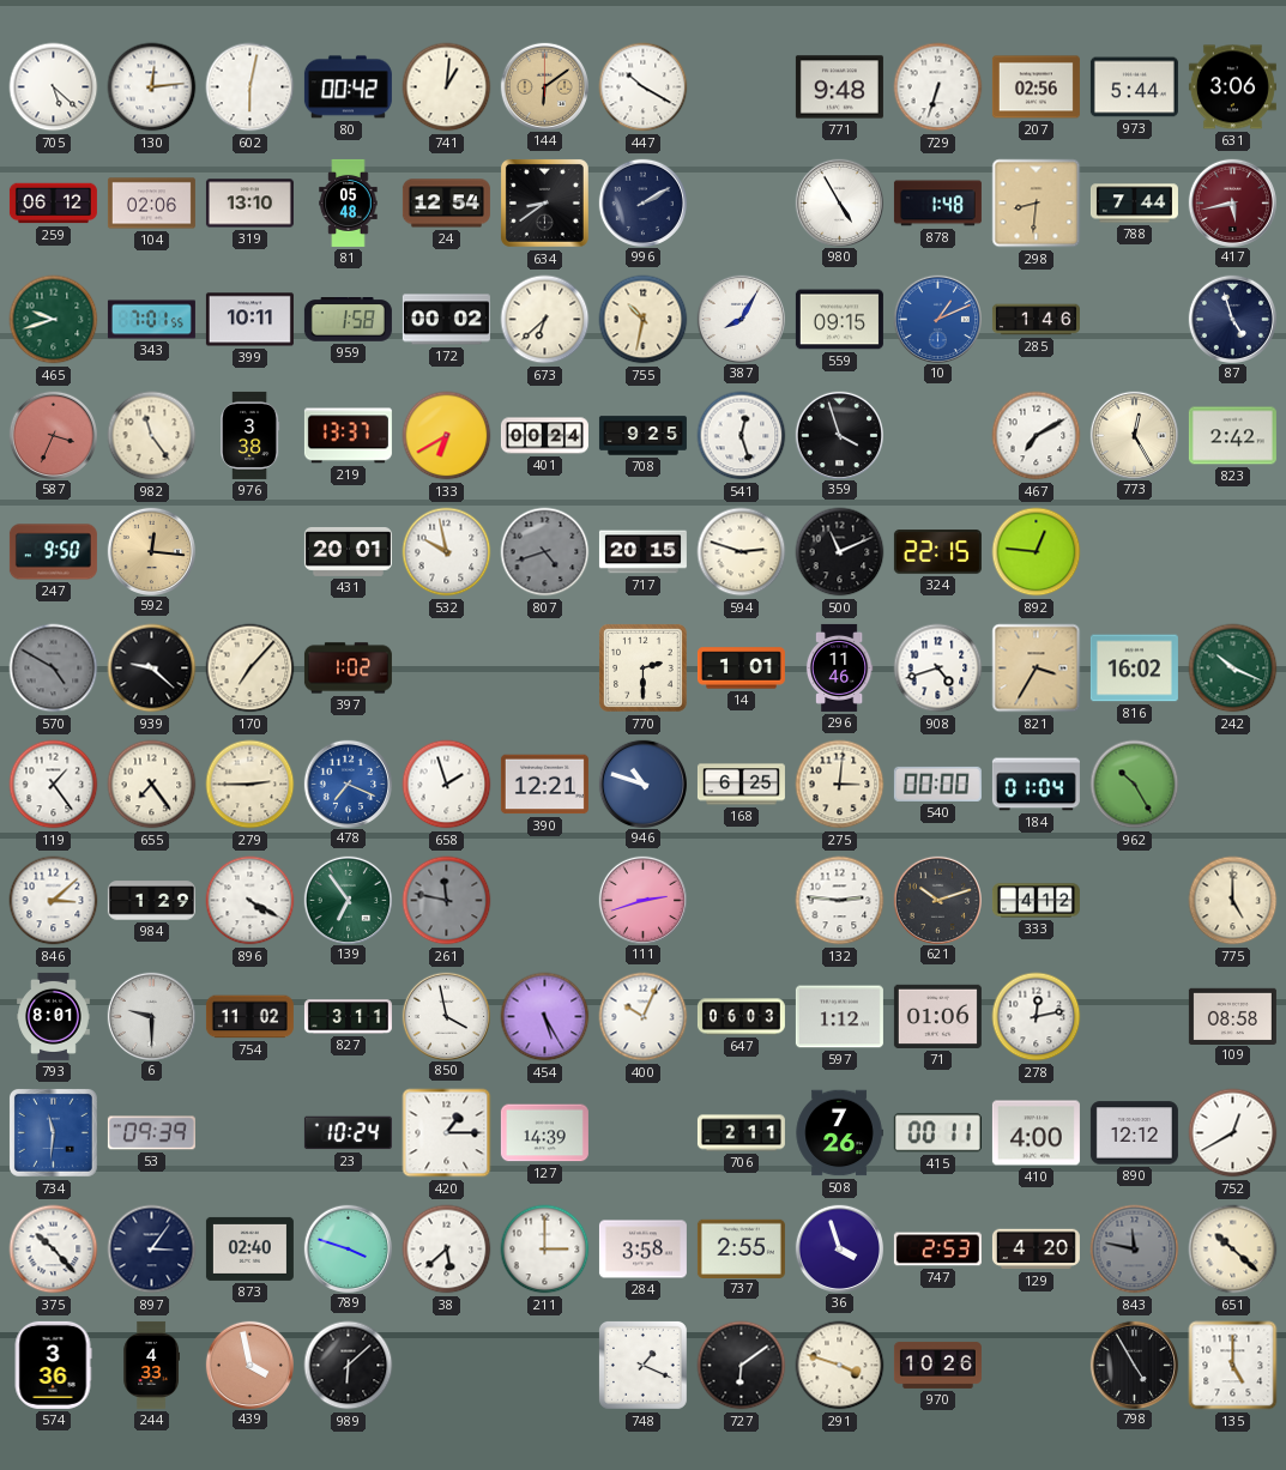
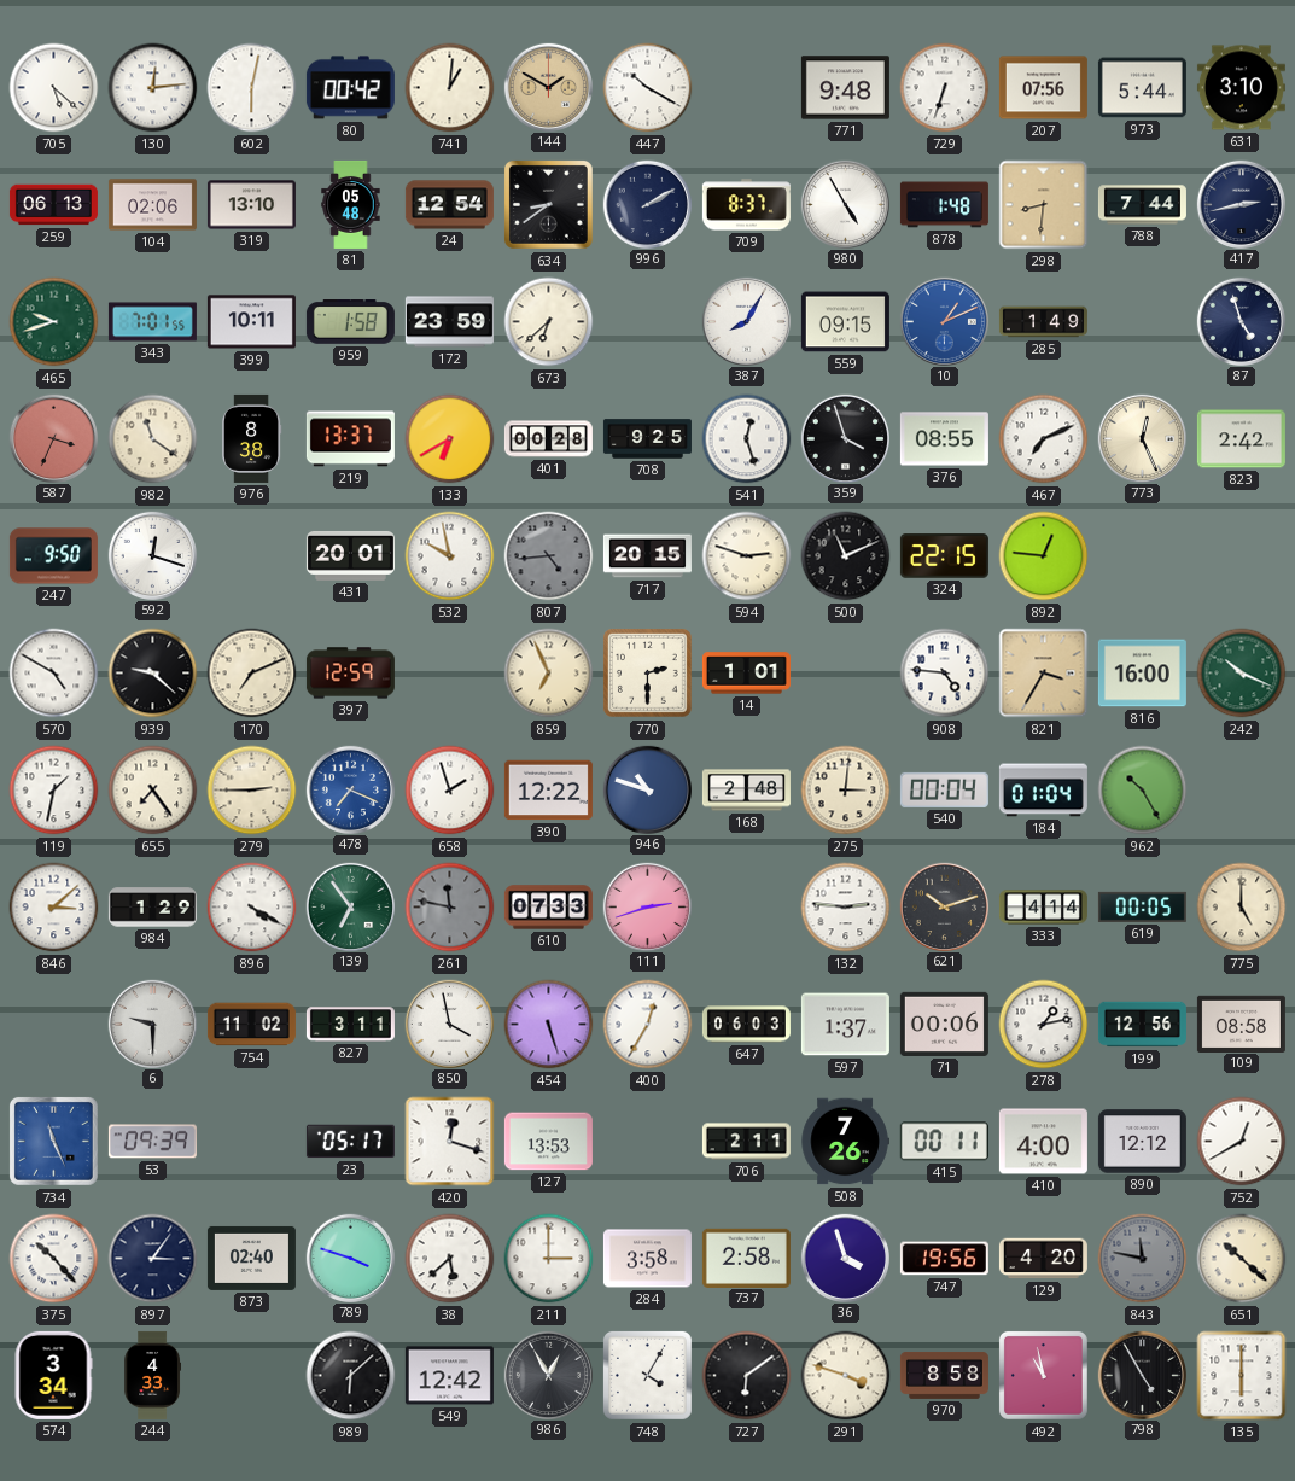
144: 6:09 -> 1:50
207: 02:56 -> 07:56
631: 3:06 -> 3:10
259: 06:12 -> 06:13
709: none -> 8:37
417: 5:43 -> 2:43
417 dial: burgundy -> navy
172: 00:02 -> 23:59
755: 10:32 -> none
285: 1:46 -> 1:49
982: 11:24 -> 11:21
976: 3:38 -> 8:38
401: 00:24 -> 00:28
376: none -> 08:55
467: 7:10 -> 7:11
773: 12:25 -> 12:26
592: 12:16 -> 12:18
592 dial: champagne -> white
807: 4:42 -> 4:44
570 dial: grey -> white
170: 7:07 -> 7:11
397: 1:02 -> 12:59
859: none -> 6:56
296: 11:46 -> none
908: 4:42 -> 4:46
816: 16:02 -> 16:00
119: 1:24 -> 1:32
390: 12:21 -> 12:22
168: 6:25 -> 2:48
540: 00:00 -> 00:04
610: none -> 07:33
333: 4:12 -> 4:14
619: none -> 00:05
793: 8:01 -> none
454: 5:25 -> 5:27
400: 10:04 -> 12:35
597: 1:12 -> 1:37
71: 01:06 -> 00:06
278: 12:13 -> 1:13
199: none -> 12:56
734: 11:31 -> 11:26
23: 10:24 -> 05:17
420: 1:15 -> 12:18
127: 14:39 -> 13:53
737: 2:55 -> 2:58
747: 2:53 -> 19:56
574: 3:36 -> 3:34
439: 3:58 -> none
549: none -> 12:42
986: none -> 12:55
748: 1:19 -> 4:05
970: 10:26 -> 8:58
492: none -> 10:58
135: 5:00 -> 6:00
